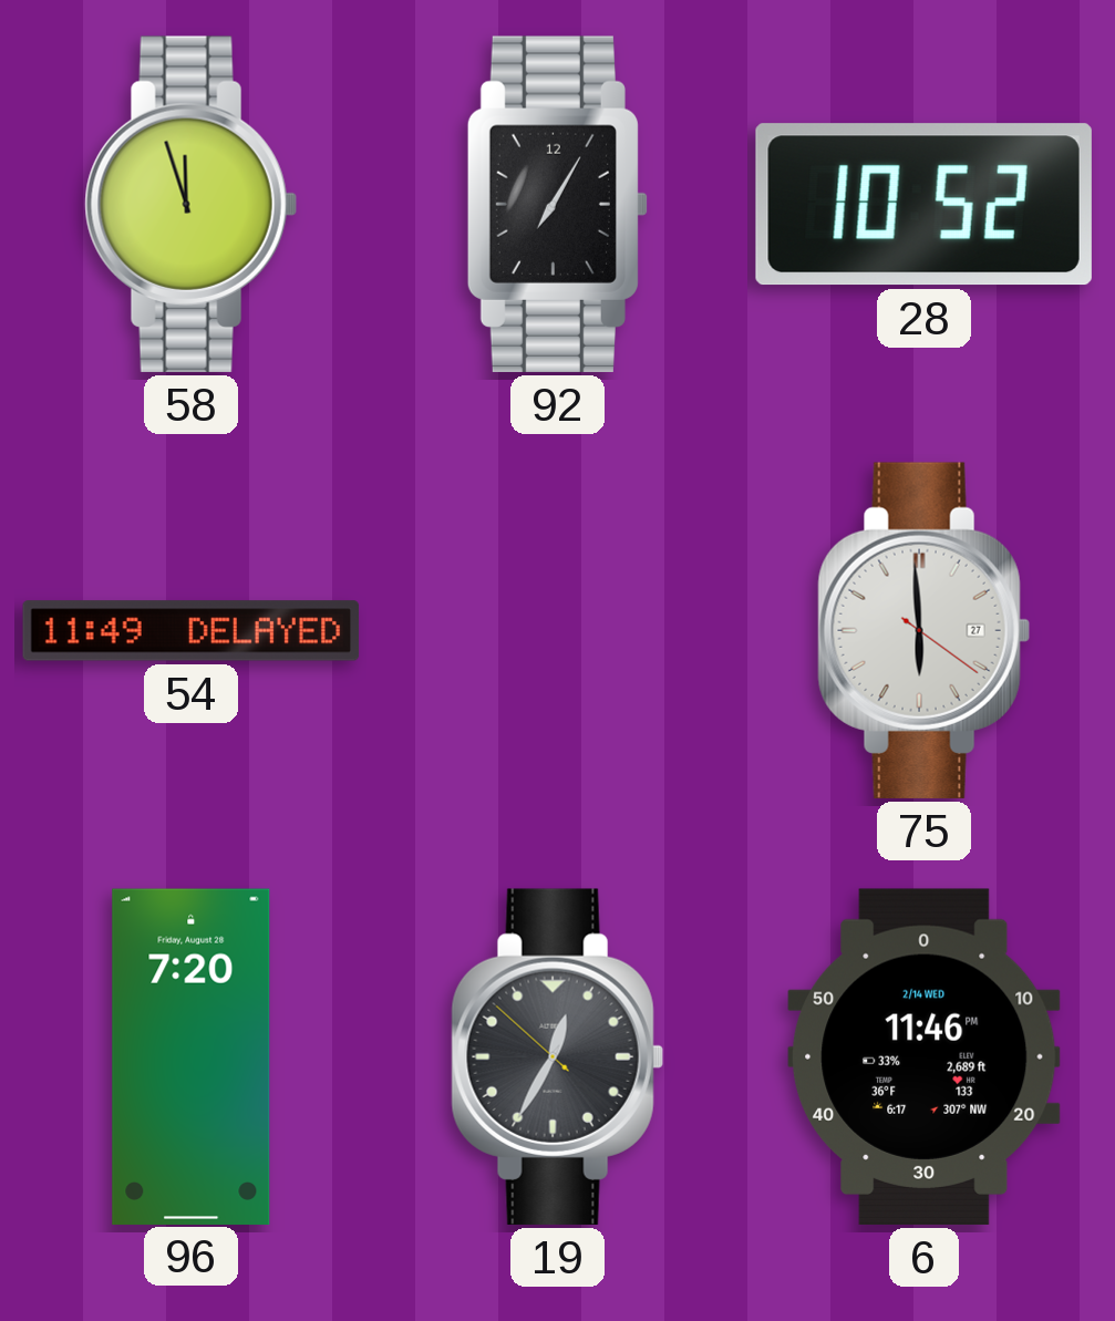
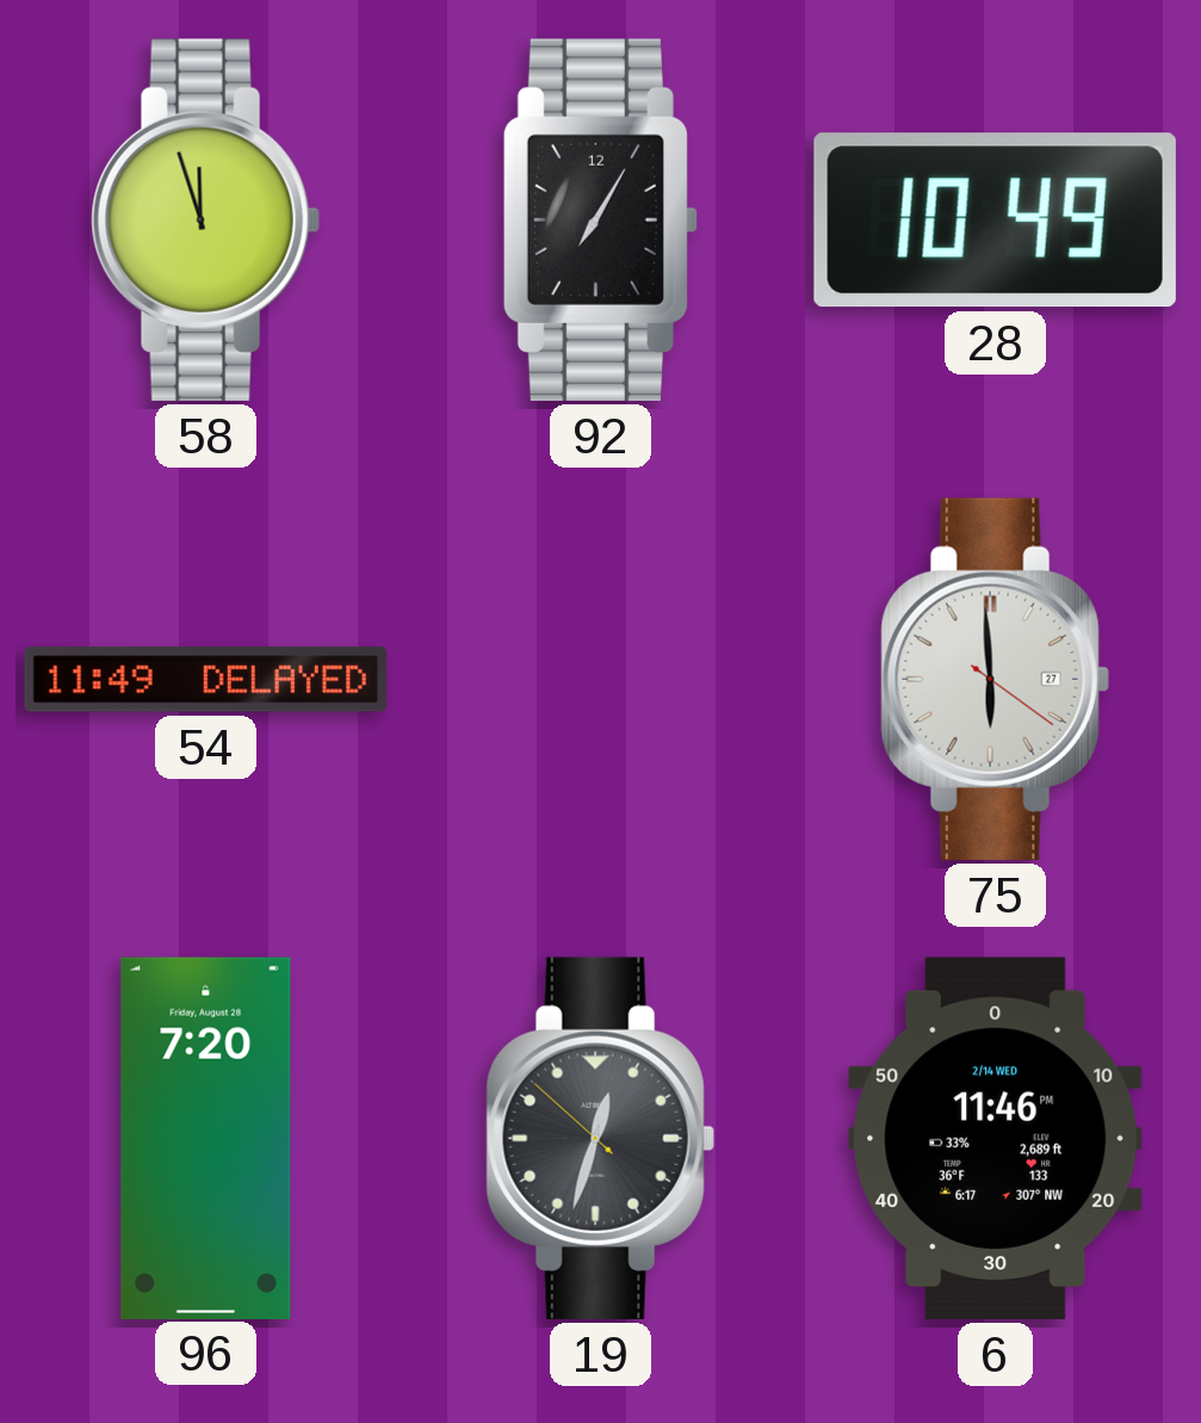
28: 10:52 -> 10:49
19: 12:34 -> 12:32
